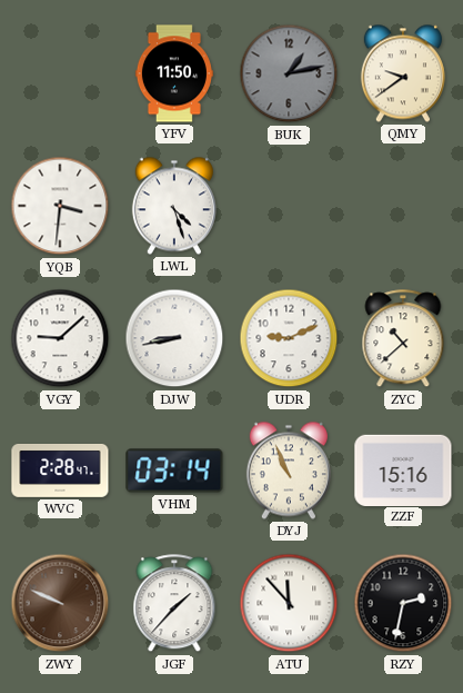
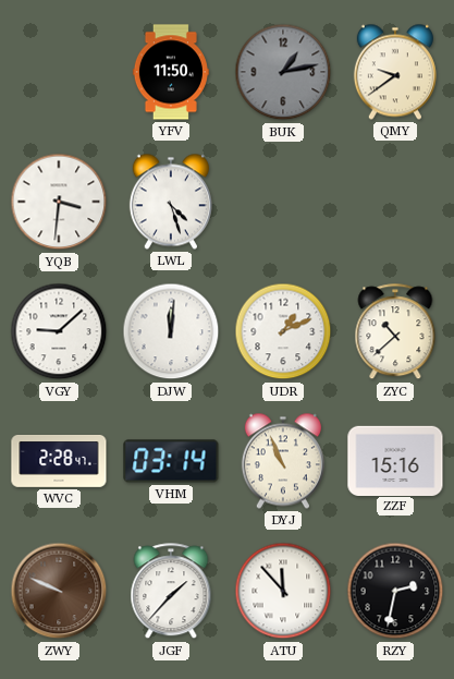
DJW: 8:43 -> 12:01
UDR: 9:11 -> 1:11
